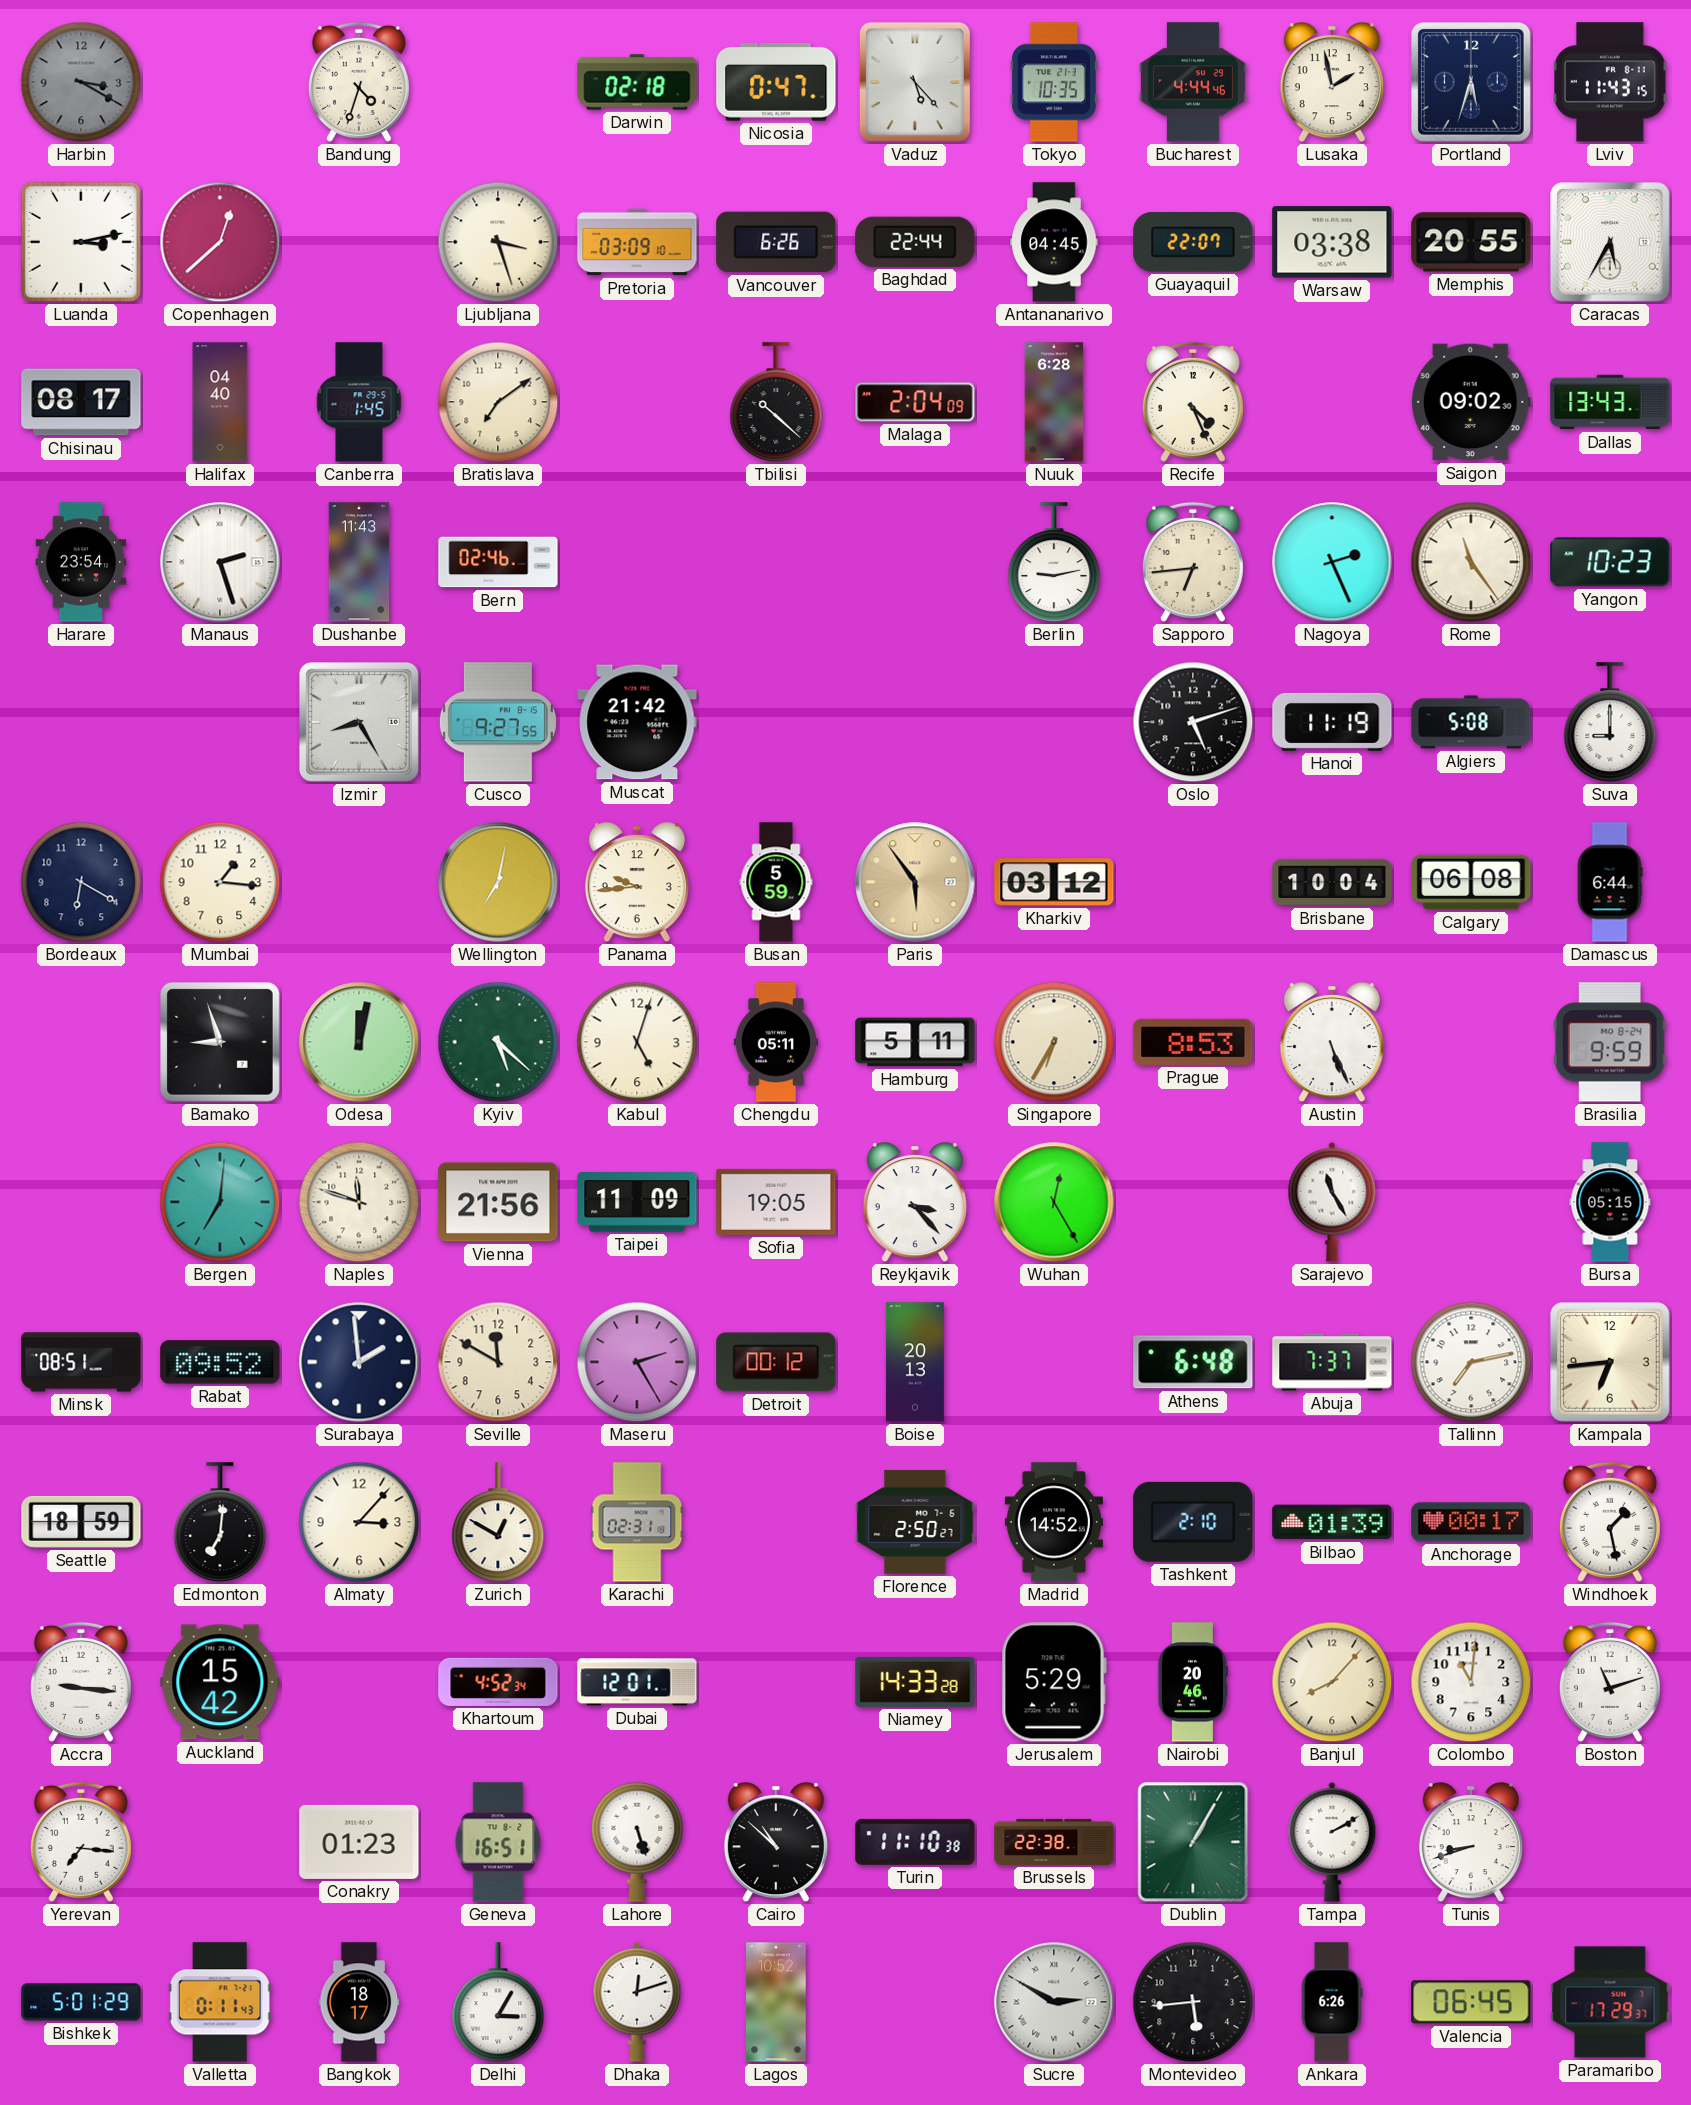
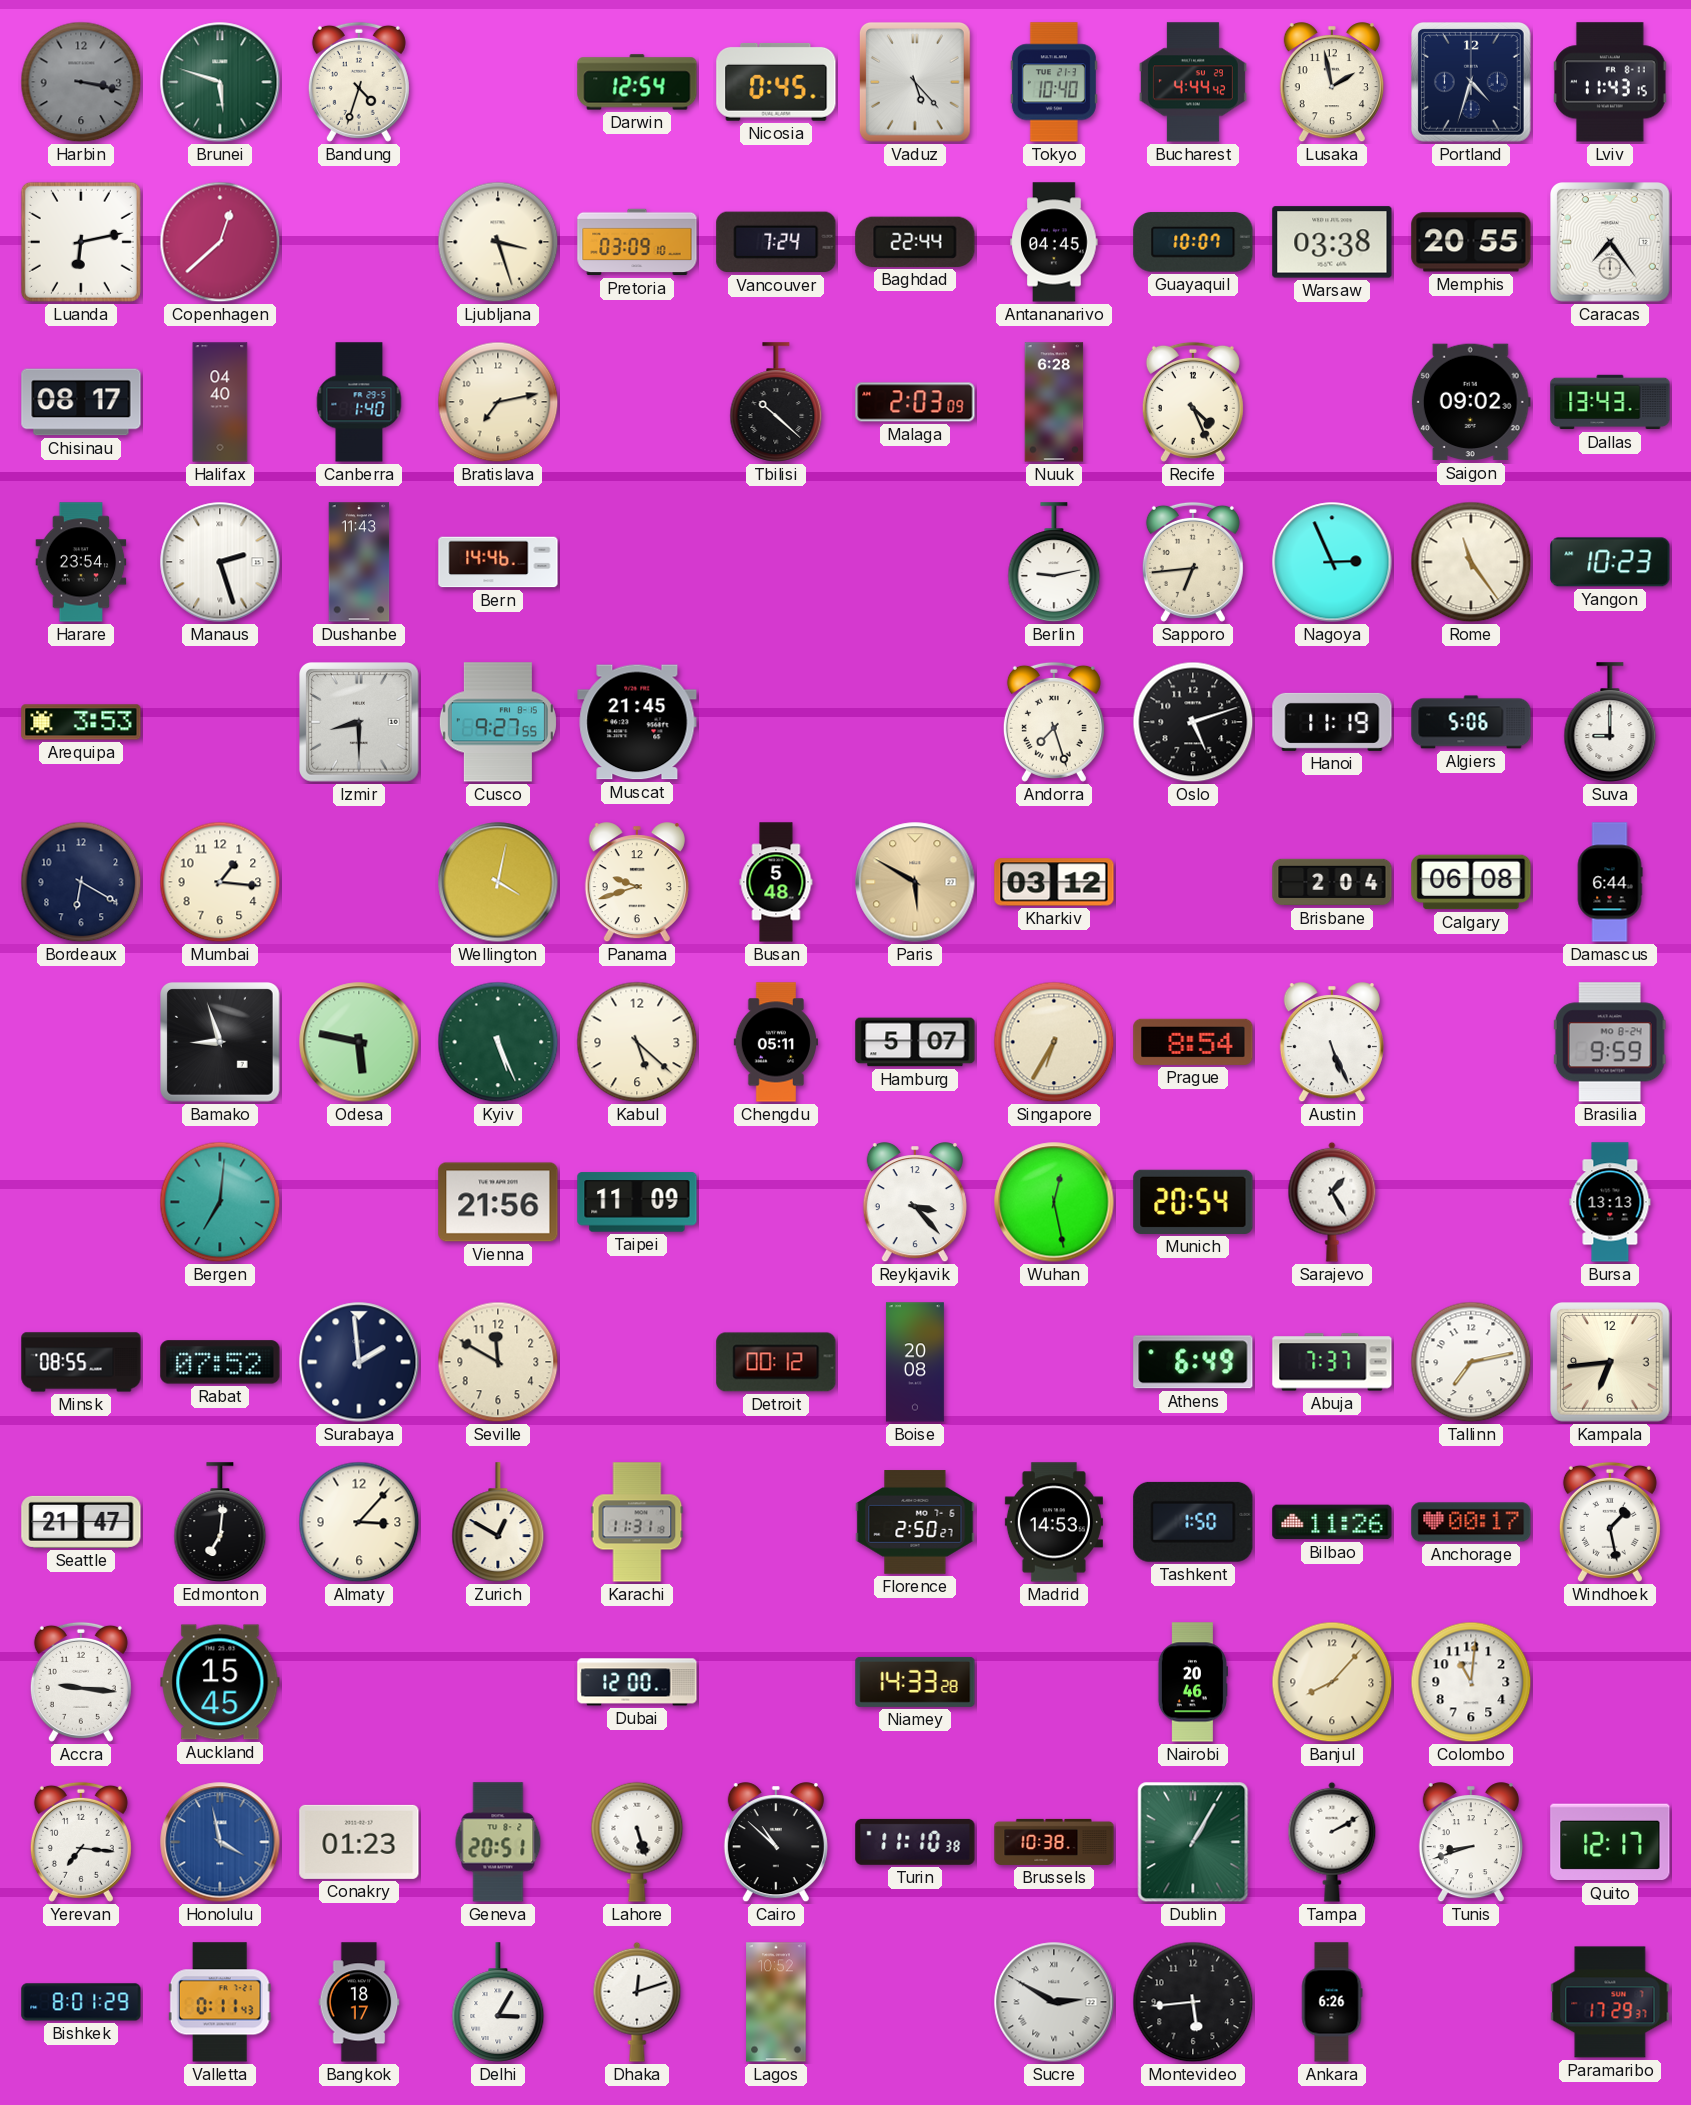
Harbin: 3:20 -> 3:17
Brunei: none -> 5:48
Darwin: 02:18 -> 12:54
Nicosia: 0:47 -> 0:45
Tokyo: 10:35 -> 10:40
Bucharest: 4:44:46 -> 4:44:42
Portland: 5:33 -> 4:33
Luanda: 3:13 -> 6:13
Vancouver: 6:26 -> 7:24
Guayaquil: 22:07 -> 10:07
Caracas: 5:35 -> 7:24
Canberra: 1:45 -> 1:40
Bratislava: 7:09 -> 7:13
Malaga: 2:04 -> 2:03
Bern: 02:46 -> 14:46
Nagoya: 2:26 -> 2:56
Arequipa: none -> 3:53
Izmir: 8:25 -> 8:30
Muscat: 21:42 -> 21:45
Andorra: none -> 7:27
Algiers: 5:08 -> 5:06
Wellington: 7:02 -> 4:02
Panama: 9:44 -> 9:42
Busan: 5:59 -> 5:48
Paris: 5:54 -> 5:50
Brisbane: 10:04 -> 2:04
Odesa: 12:02 -> 5:47
Kyiv: 5:22 -> 5:26
Kabul: 5:03 -> 5:22
Hamburg: 5:11 -> 5:07
Prague: 8:53 -> 8:54
Naples: 11:48 -> none
Sofia: 19:05 -> none
Wuhan: 12:25 -> 12:28
Munich: none -> 20:54
Sarajevo: 11:25 -> 1:25
Bursa: 05:15 -> 13:13
Minsk: 08:51 -> 08:55
Rabat: 09:52 -> 07:52
Maseru: 2:25 -> none
Boise: 20:13 -> 20:08
Athens: 6:48 -> 6:49
Seattle: 18:59 -> 21:47
Karachi: 02:31 -> 11:31
Madrid: 14:52 -> 14:53
Tashkent: 2:10 -> 1:50
Bilbao: 01:39 -> 11:26
Auckland: 15:42 -> 15:45
Khartoum: 4:52 -> none
Dubai: 12:01 -> 12:00
Jerusalem: 5:29 -> none
Boston: 11:12 -> none
Honolulu: none -> 3:58
Geneva: 16:51 -> 20:51
Brussels: 22:38 -> 10:38
Quito: none -> 12:17
Bishkek: 5:01 -> 8:01
Valencia: 06:45 -> none
